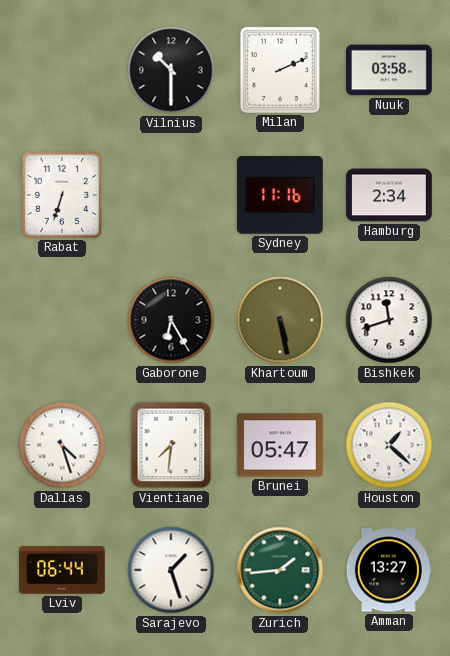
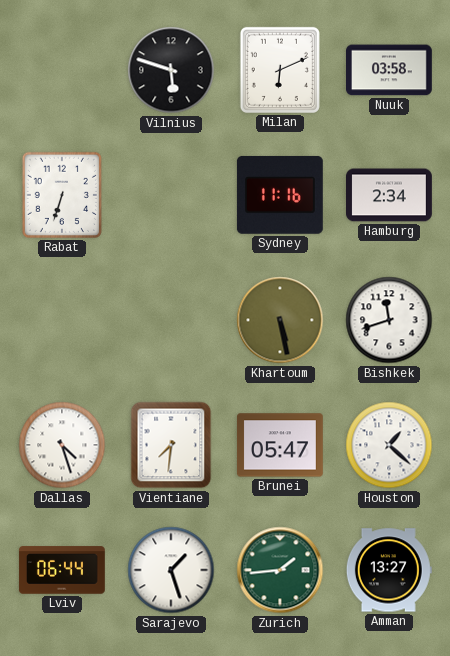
Vilnius: 10:30 -> 5:48
Milan: 2:11 -> 6:11
Gaborone: 6:25 -> none
